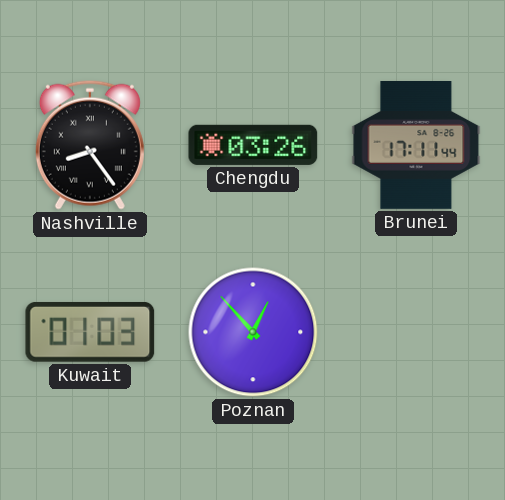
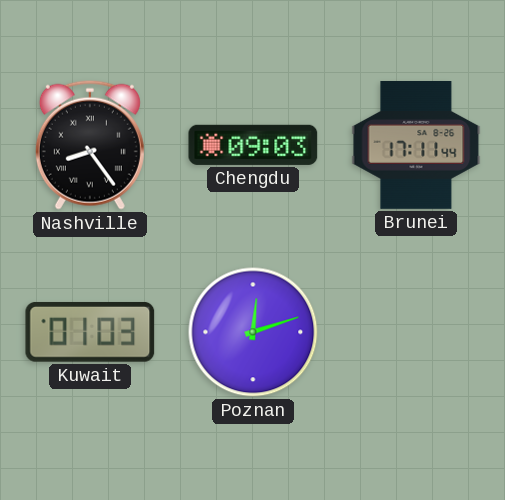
Chengdu: 03:26 -> 09:03
Poznan: 12:53 -> 12:12
